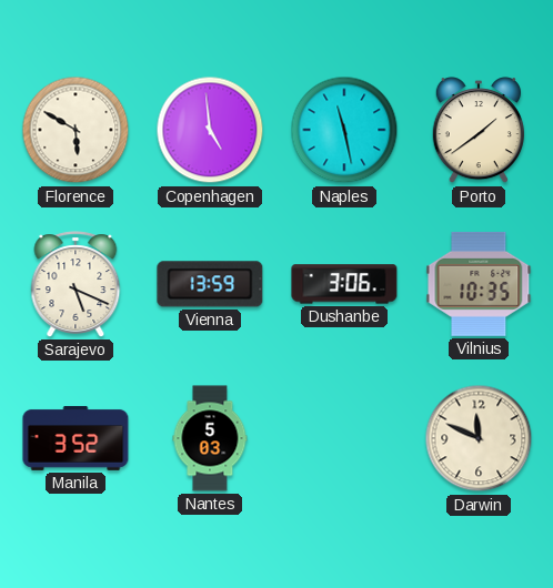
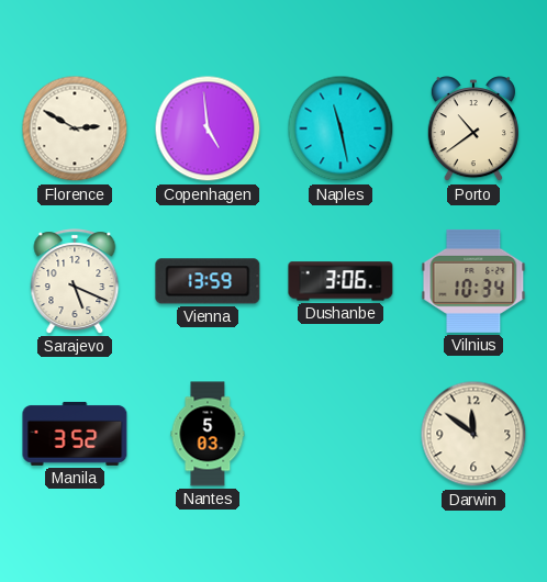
Florence: 5:50 -> 2:50
Porto: 1:39 -> 10:39
Vilnius: 10:35 -> 10:34
Darwin: 11:49 -> 11:51
